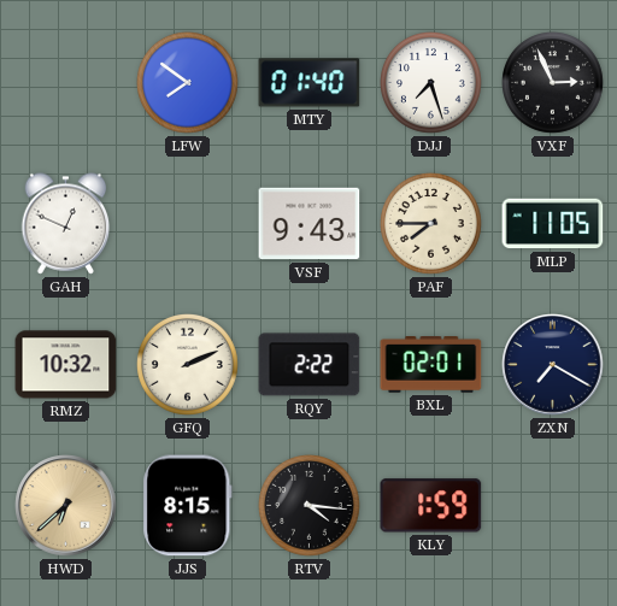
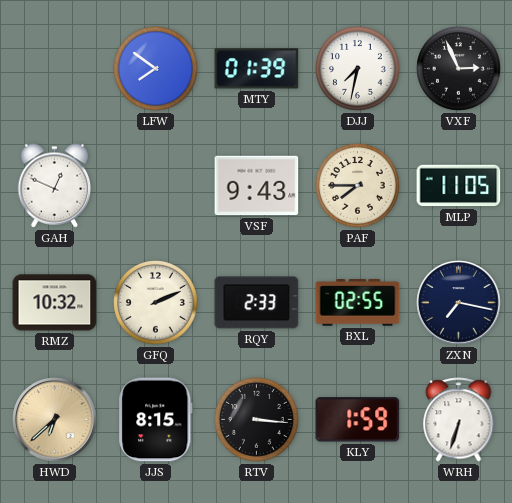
MTY: 01:40 -> 01:39
DJJ: 7:27 -> 7:32
RQY: 2:22 -> 2:33
BXL: 02:01 -> 02:55
ZXN: 7:20 -> 7:17
RTV: 4:16 -> 3:16
WRH: none -> 6:33
